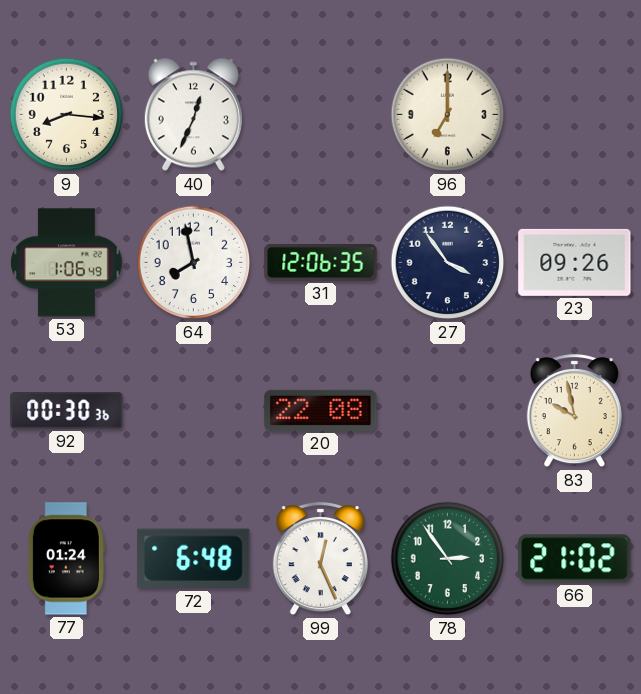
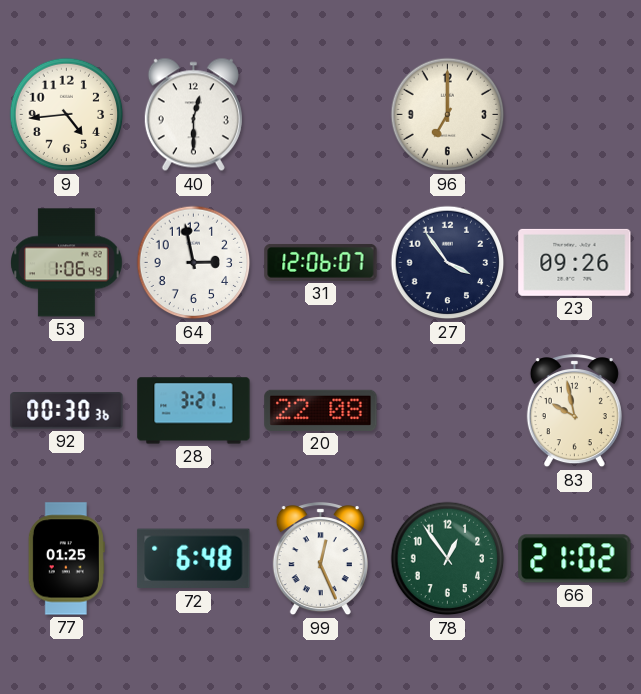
9: 8:16 -> 4:44
40: 12:34 -> 12:30
64: 7:58 -> 2:58
31: 12:06:35 -> 12:06:07
28: none -> 3:21
77: 01:24 -> 01:25
78: 2:54 -> 12:54
